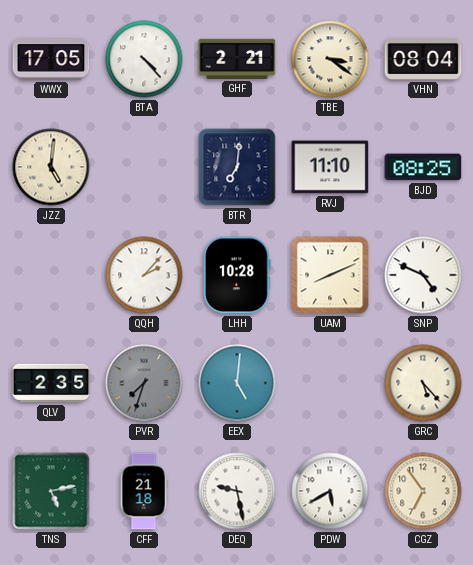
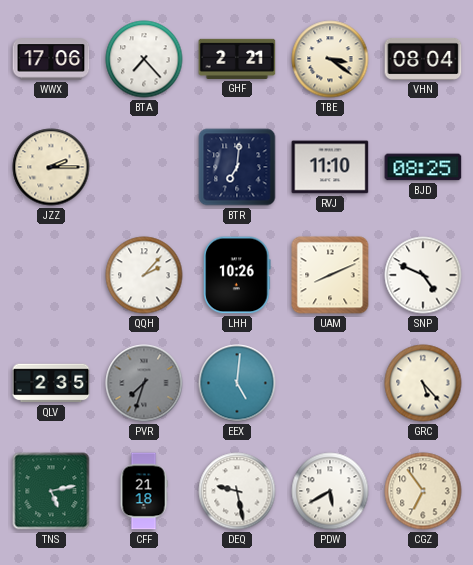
WWX: 17:05 -> 17:06
BTA: 4:23 -> 7:23
JZZ: 5:01 -> 2:15
LHH: 10:28 -> 10:26
